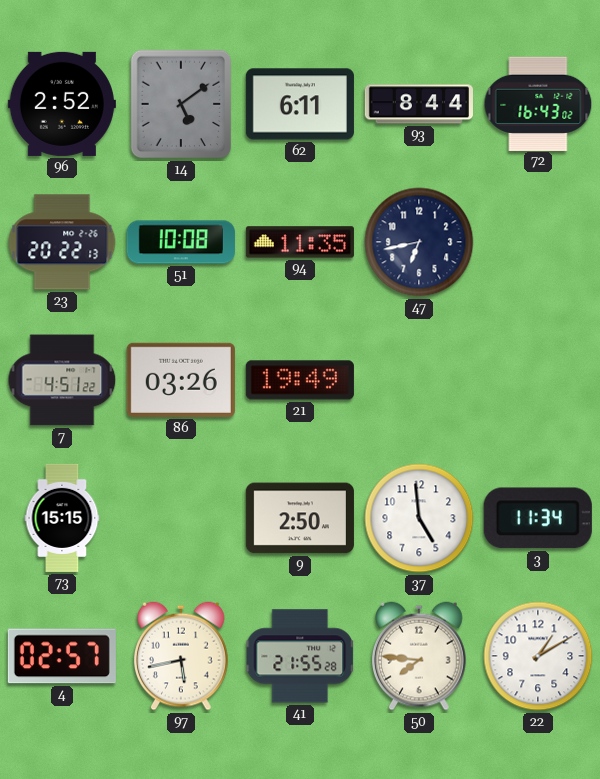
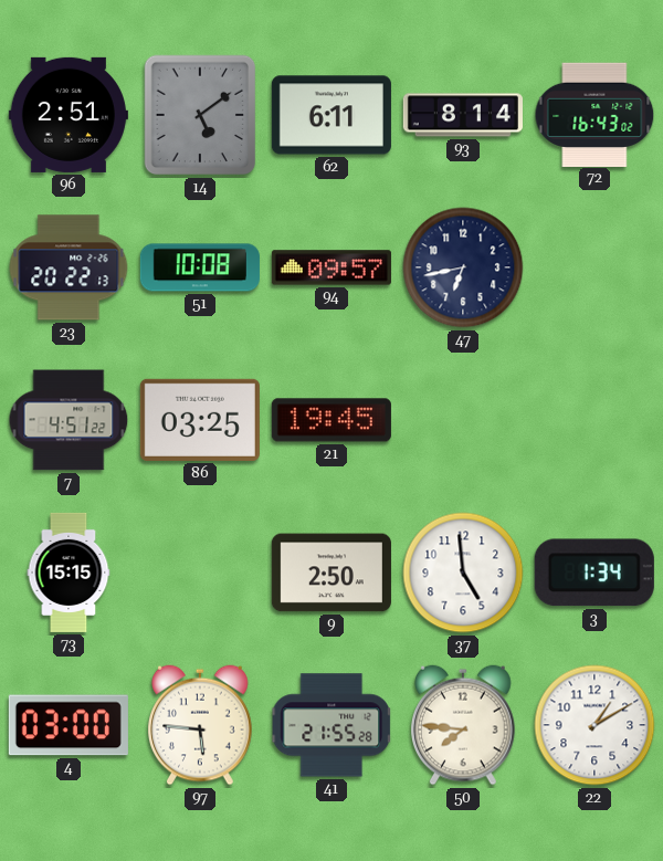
96: 2:52 -> 2:51
93: 8:44 -> 8:14
94: 11:35 -> 09:57
86: 03:26 -> 03:25
21: 19:49 -> 19:45
3: 11:34 -> 1:34
4: 02:57 -> 03:00
97: 5:43 -> 5:46
